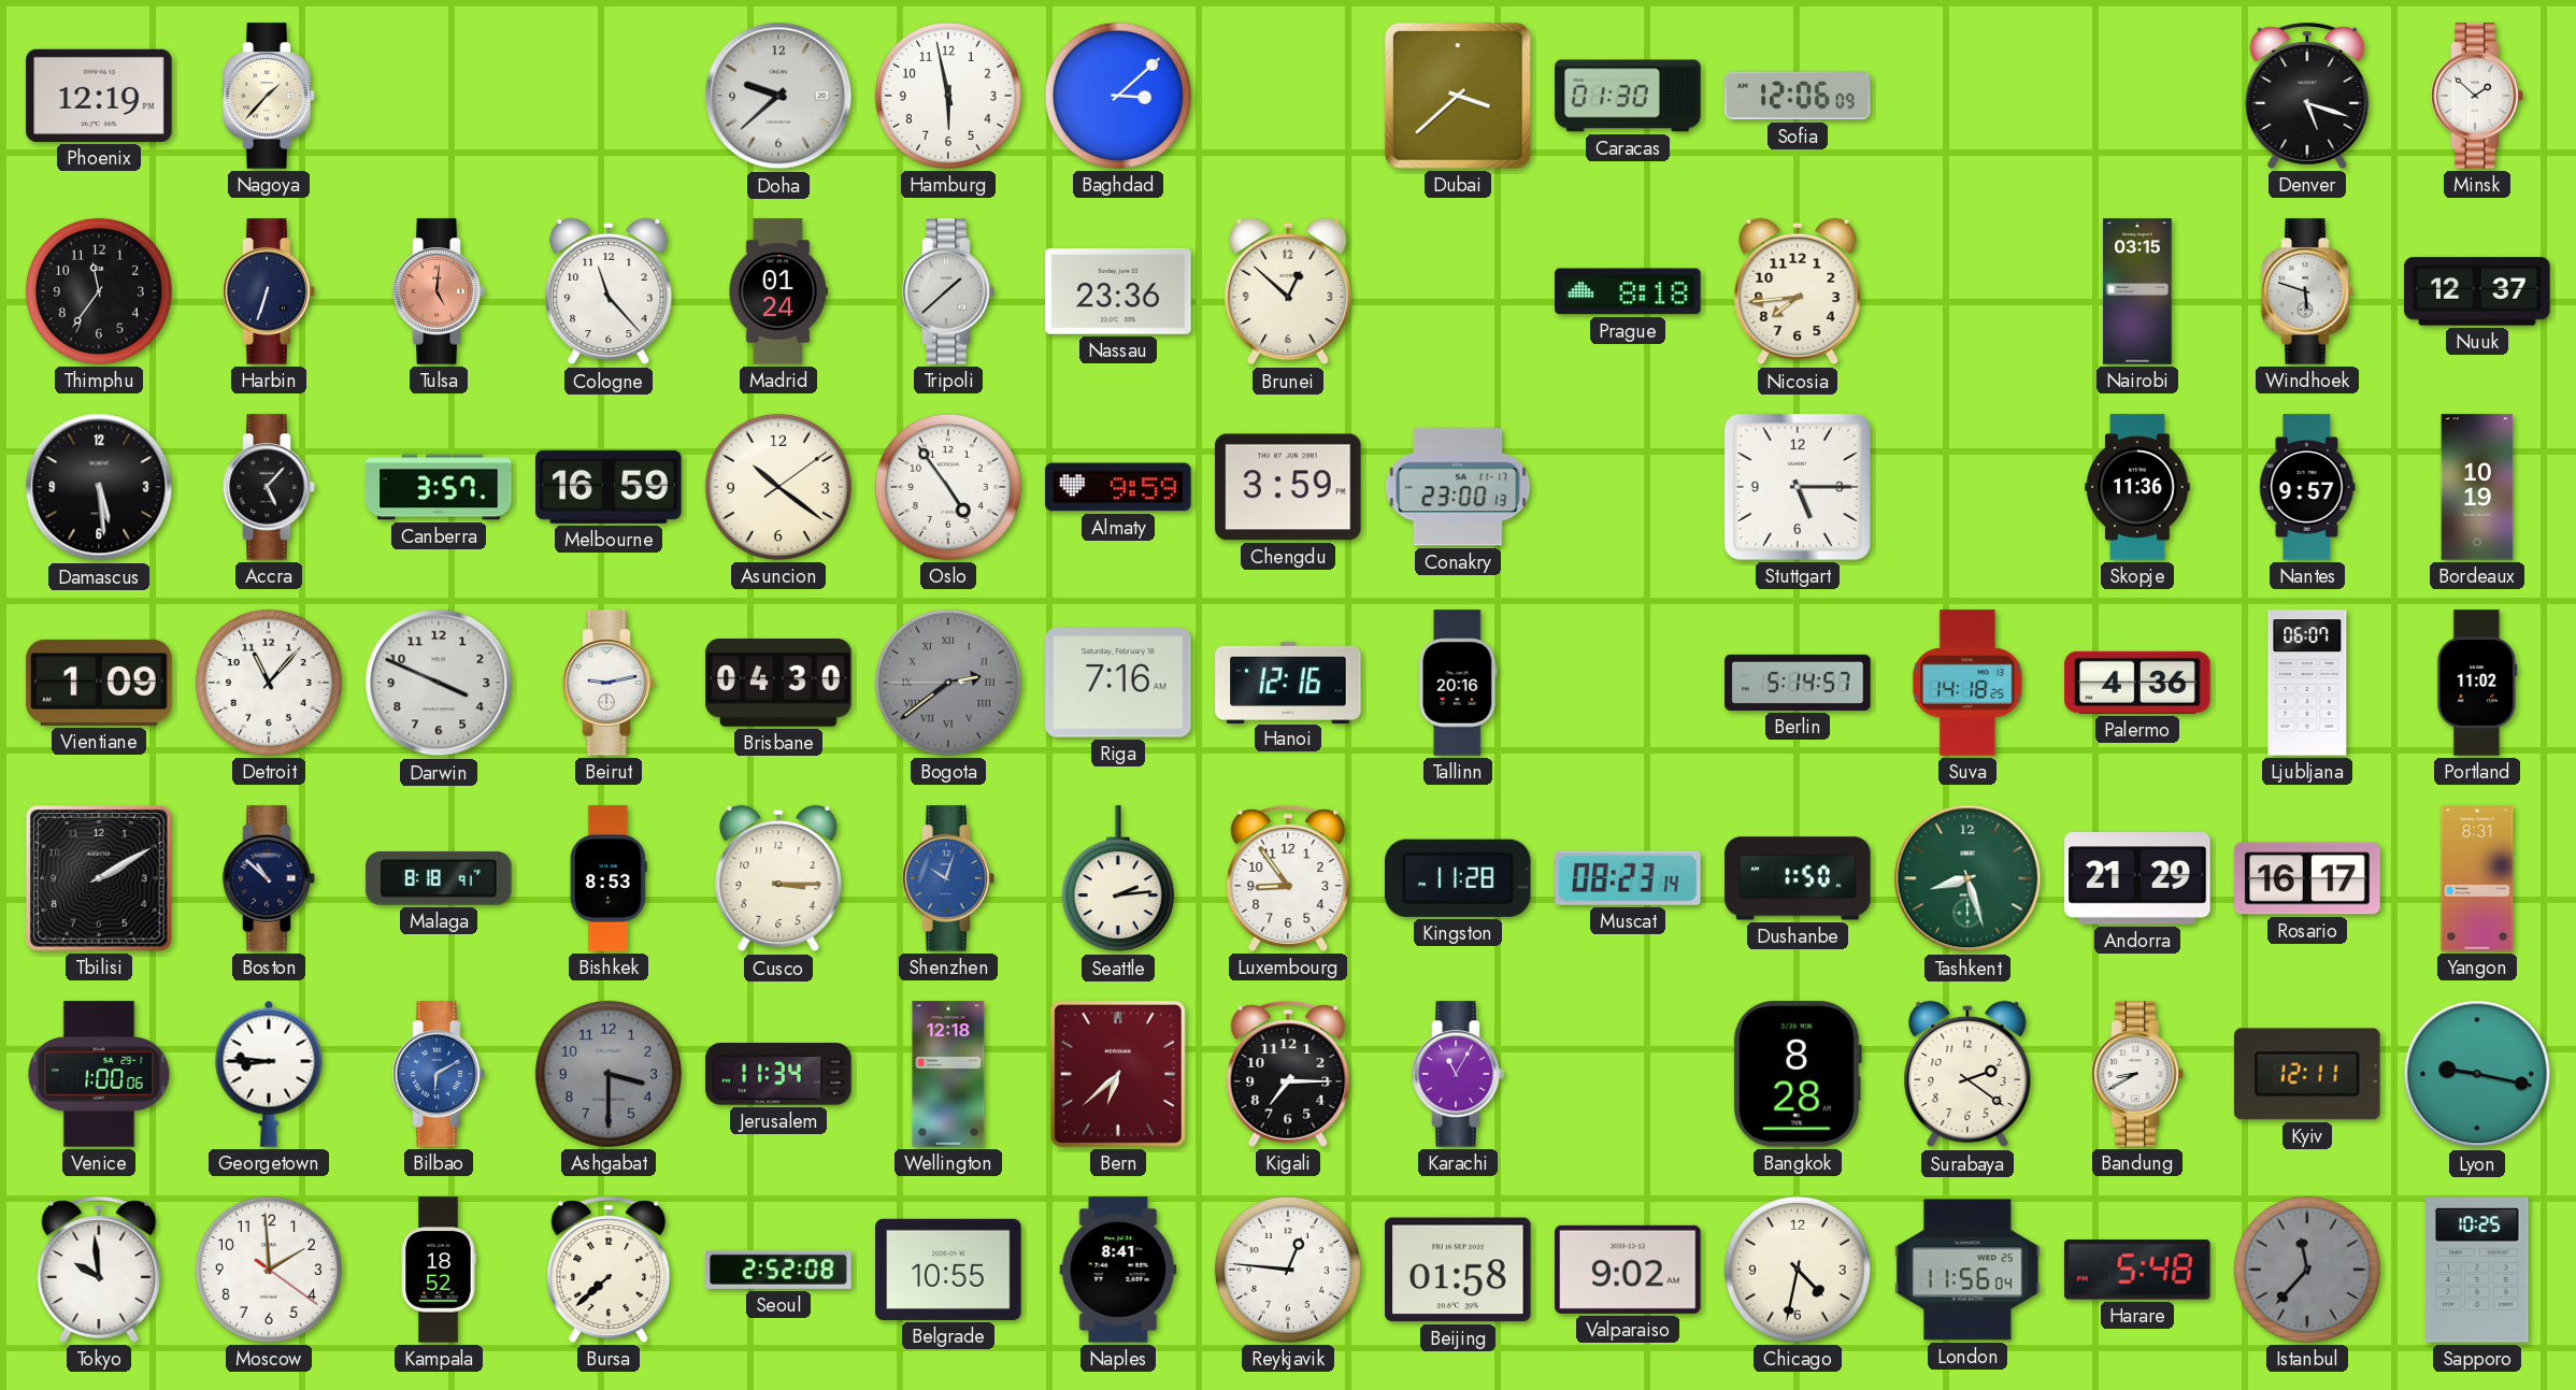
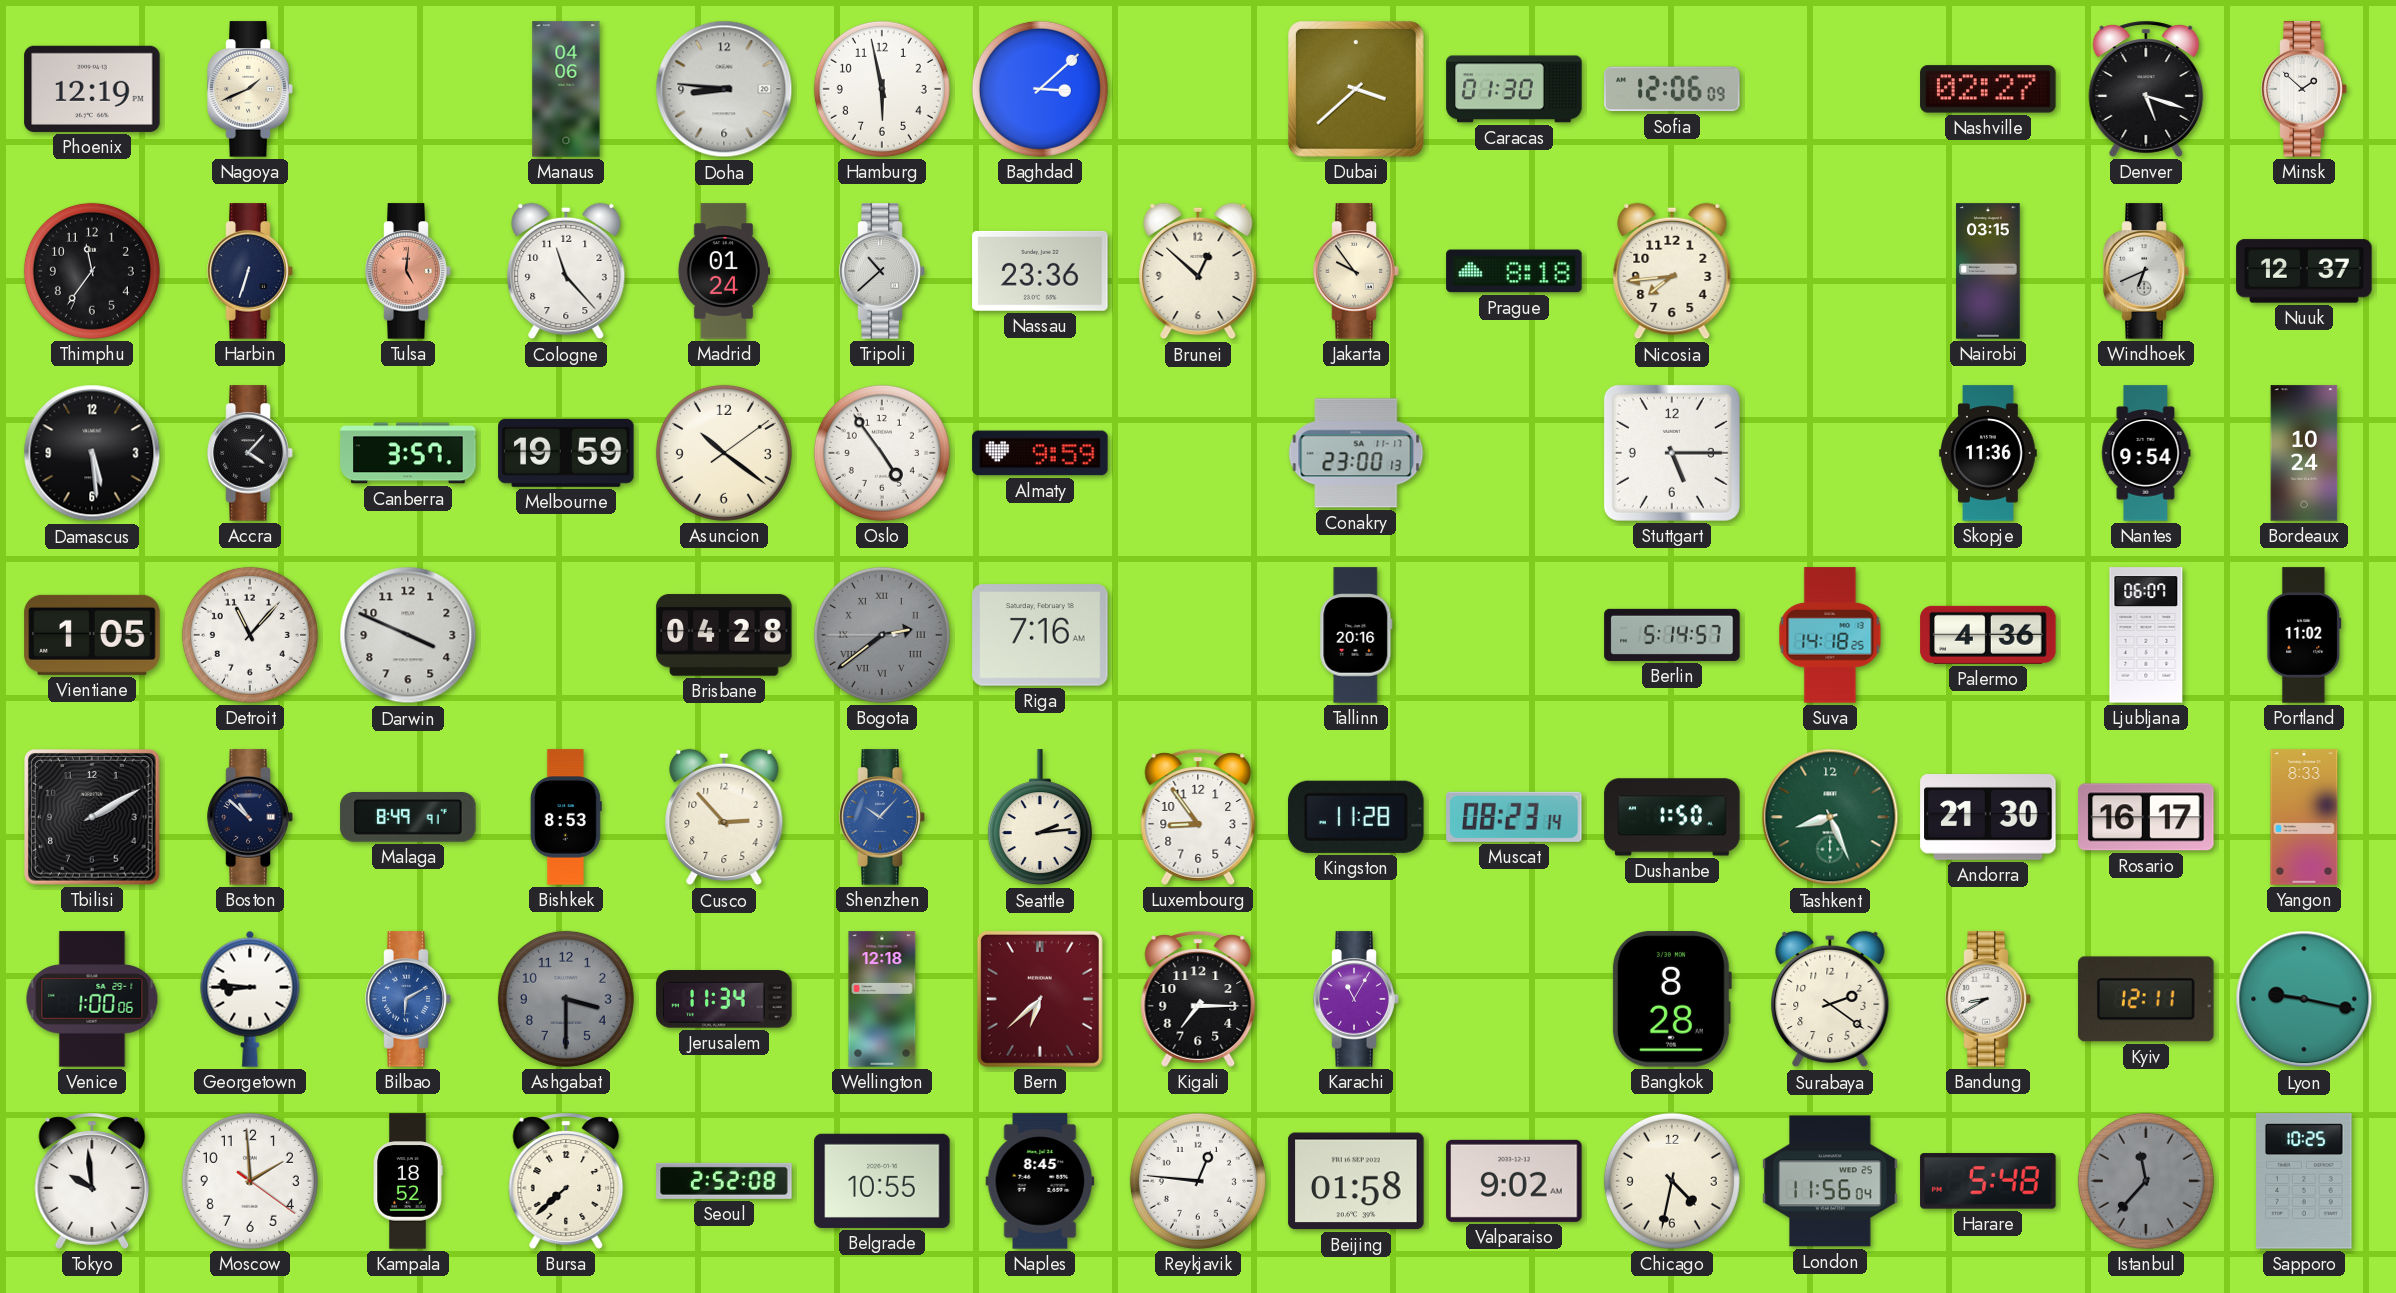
Nagoya: 1:37 -> 1:41
Manaus: none -> 04:06
Doha: 9:38 -> 8:46
Nashville: none -> 02:27
Tripoli: 1:38 -> 10:38
Jakarta: none -> 9:54
Windhoek: 5:48 -> 6:41
Accra: 5:07 -> 4:07
Melbourne: 16:59 -> 19:59
Chengdu: 3:59 -> none
Nantes: 9:57 -> 9:54
Bordeaux: 10:19 -> 10:24
Vientiane: 1:09 -> 1:05
Beirut: 9:13 -> none
Brisbane: 04:30 -> 04:28
Hanoi: 12:16 -> none
Malaga: 8:18 -> 8:49
Cusco: 3:15 -> 2:53
Shenzhen: 10:03 -> 10:07
Tashkent: 8:27 -> 8:26
Andorra: 21:29 -> 21:30
Yangon: 8:31 -> 8:33
Naples: 8:41 -> 8:45
